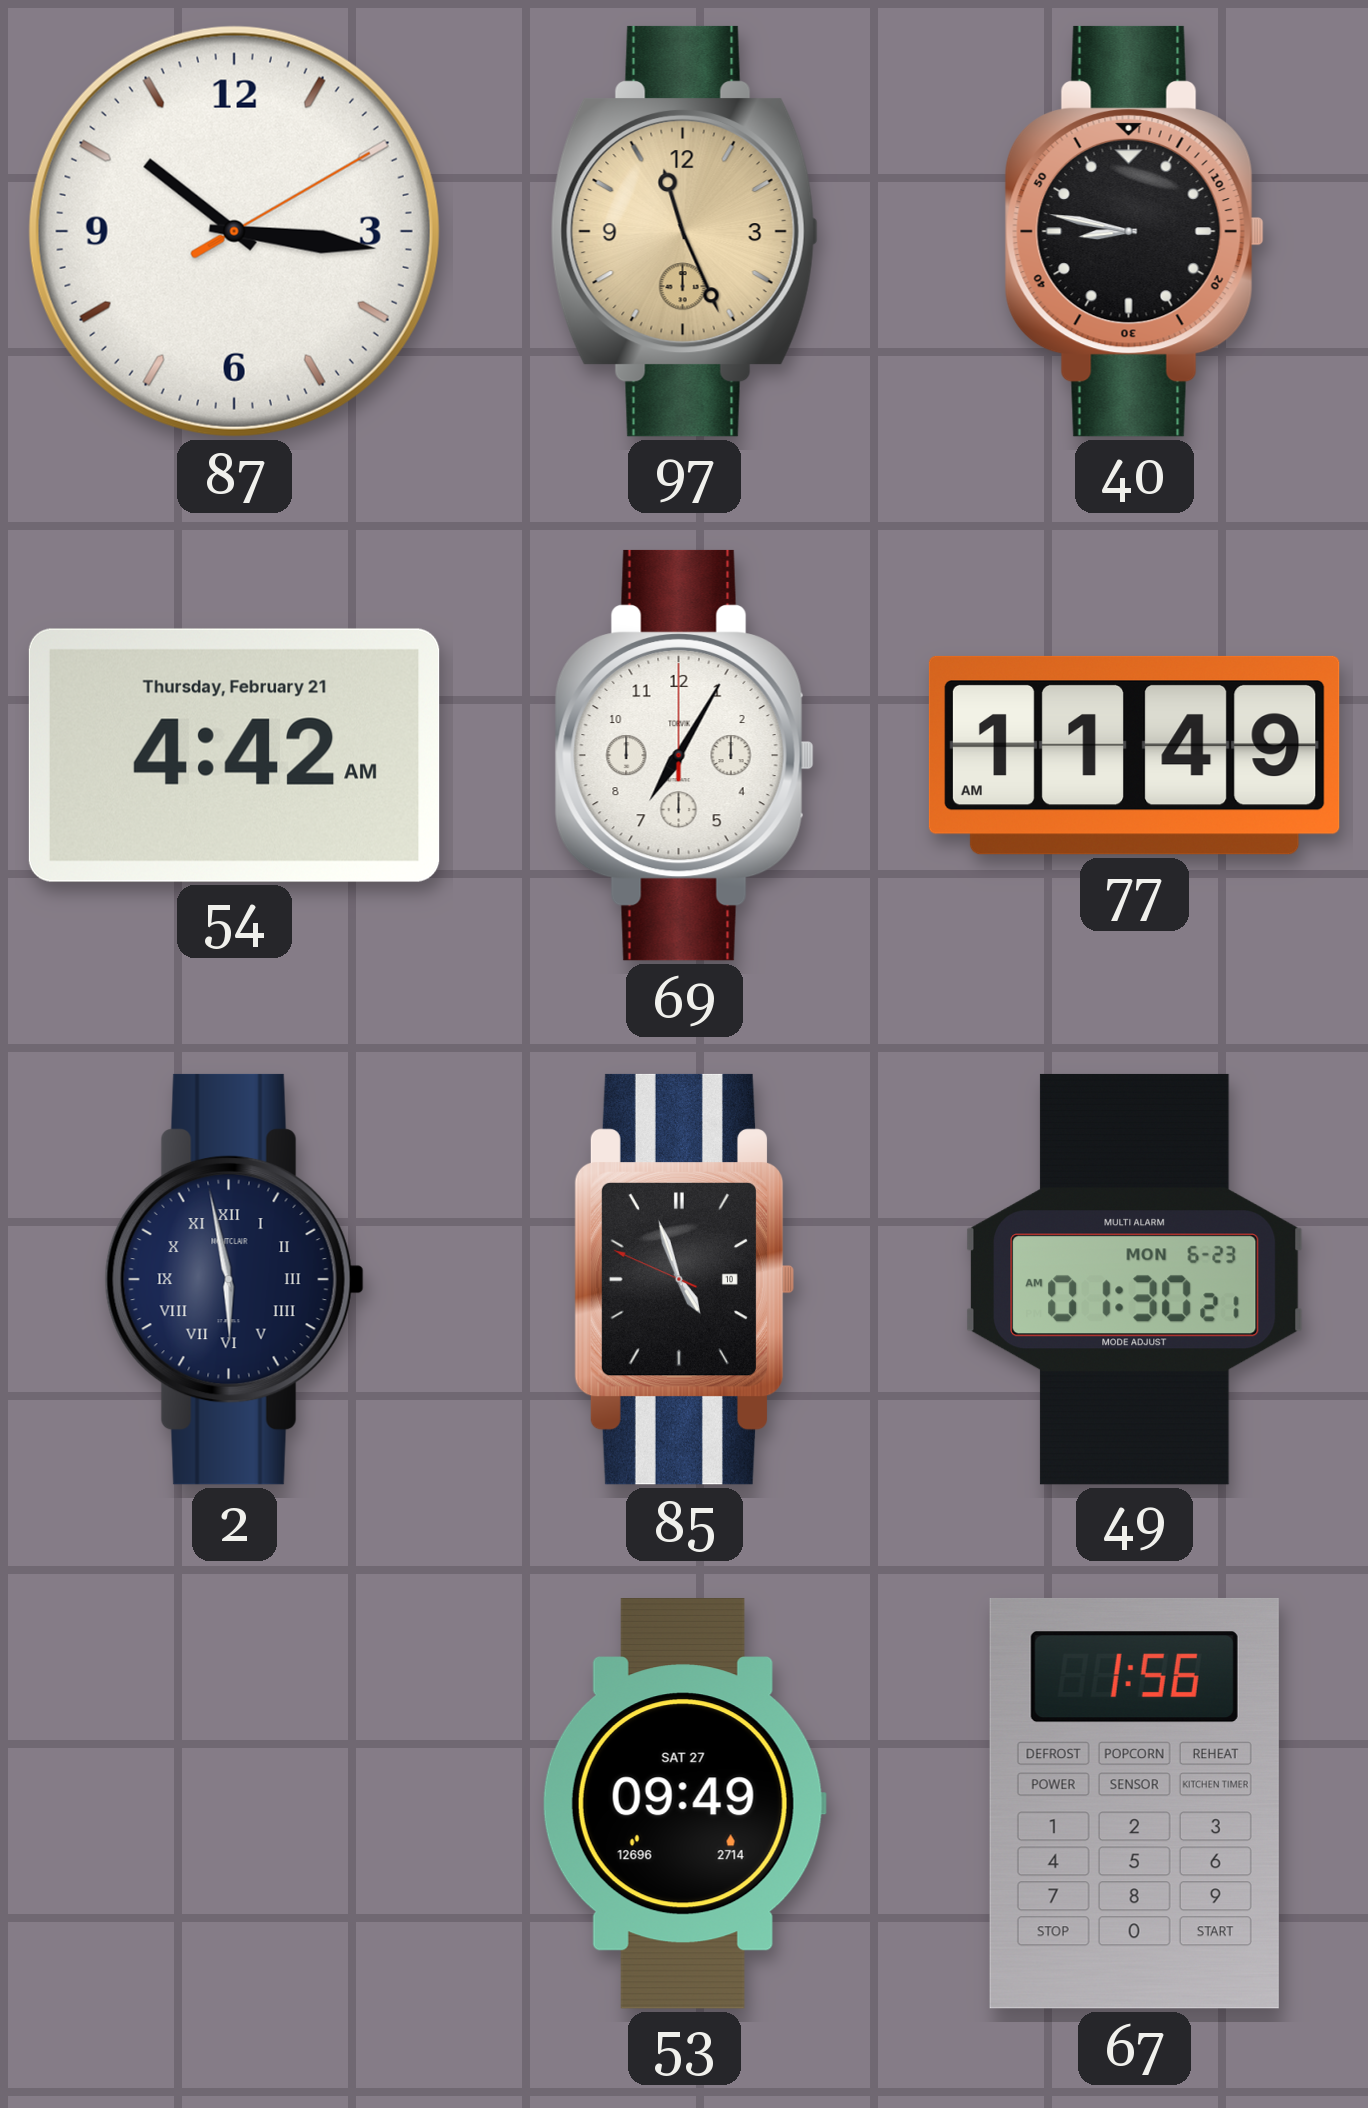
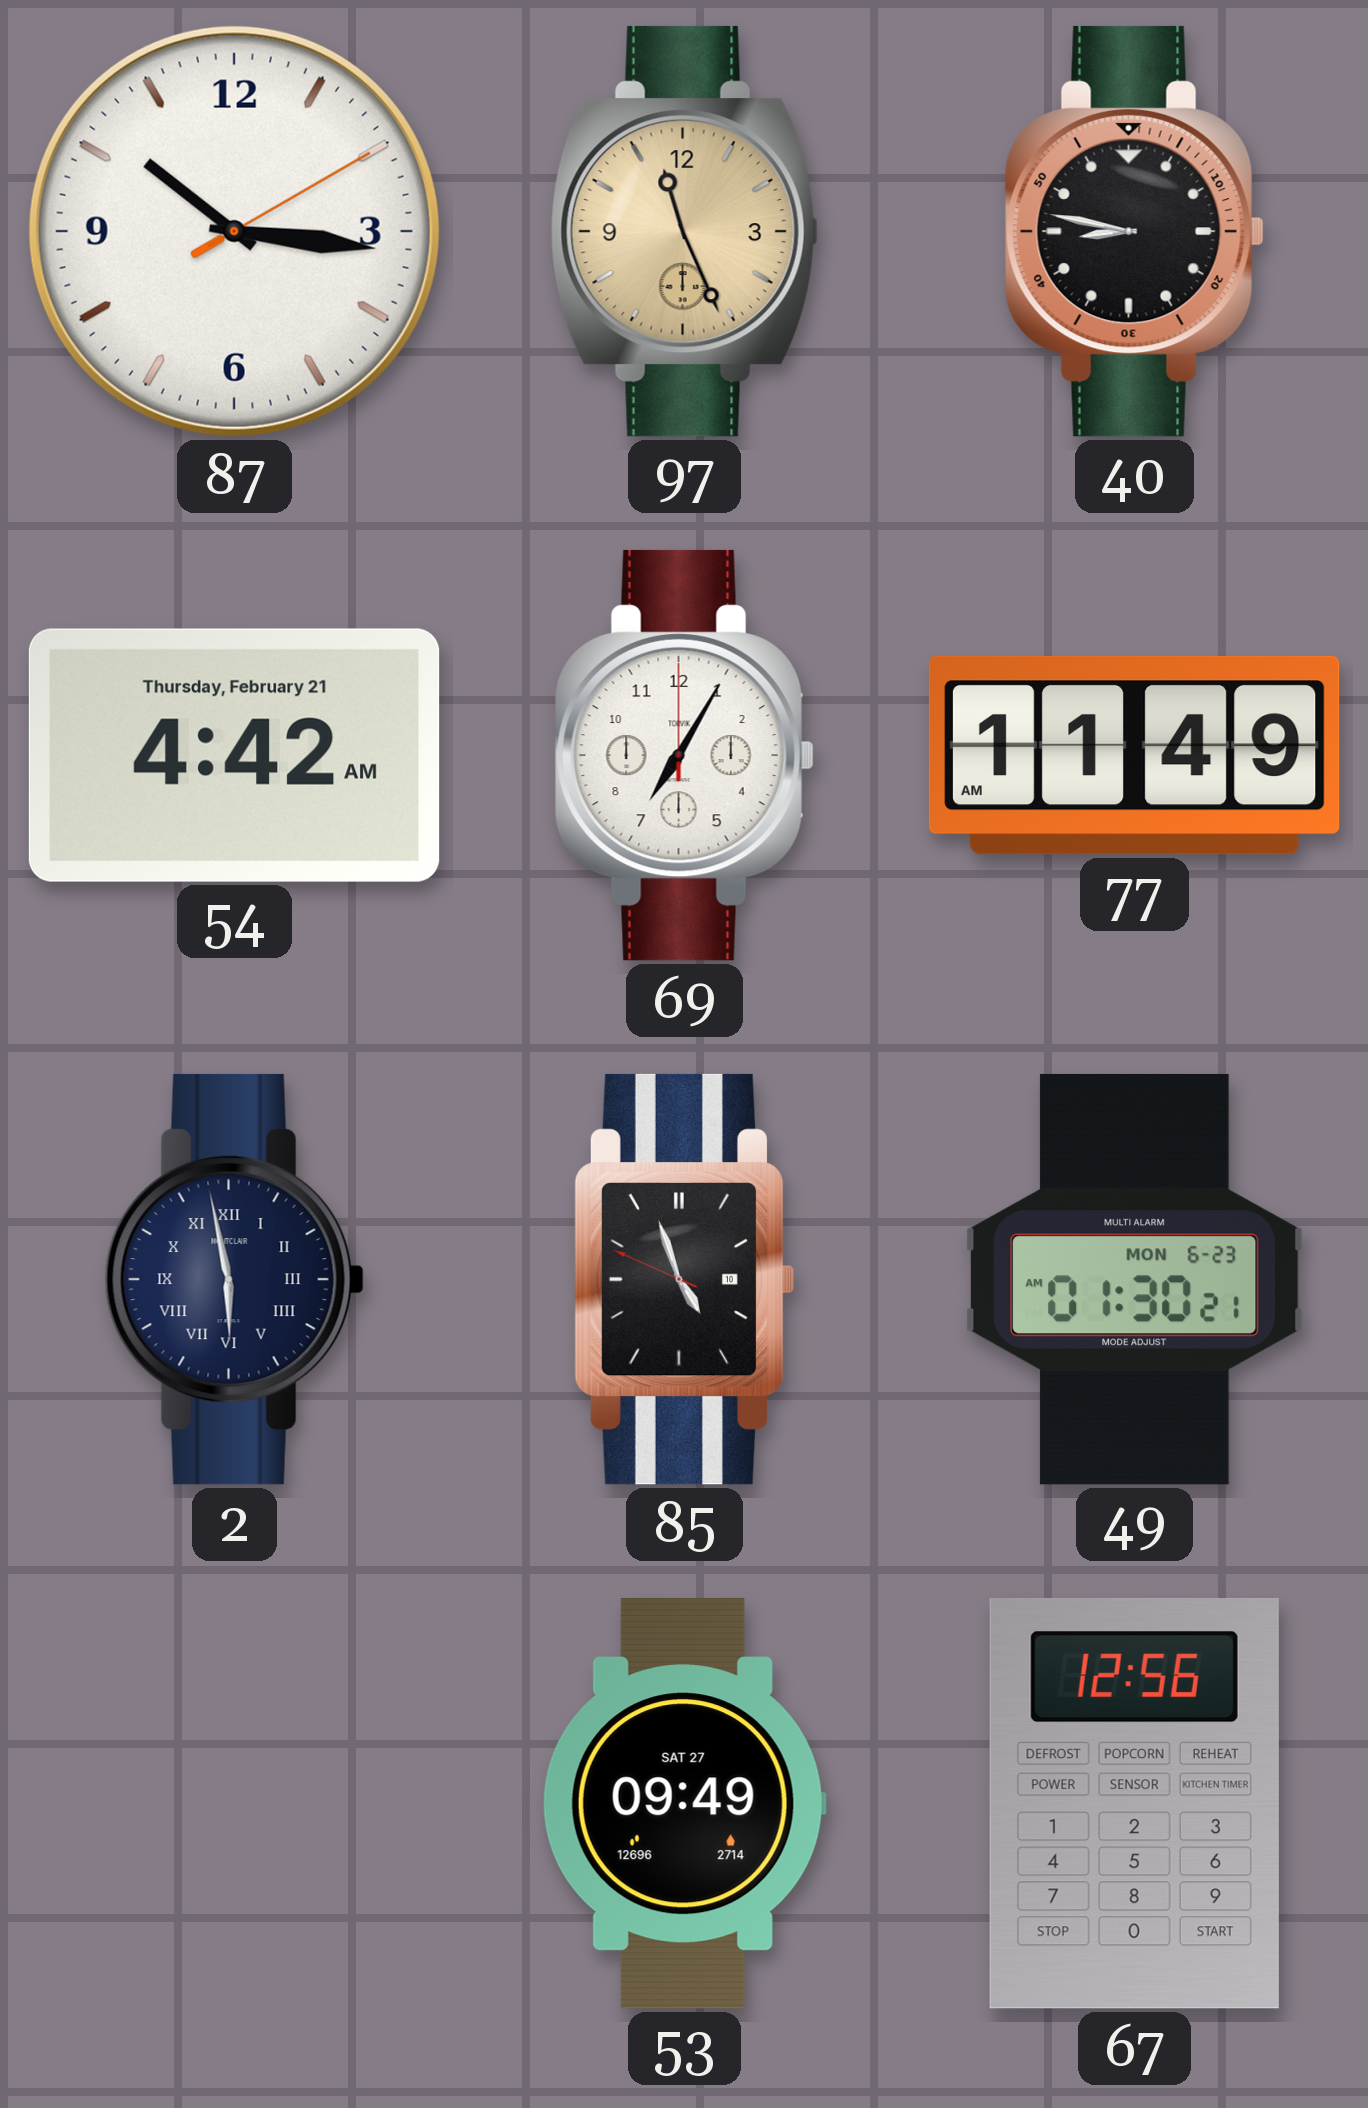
67: 1:56 -> 12:56
